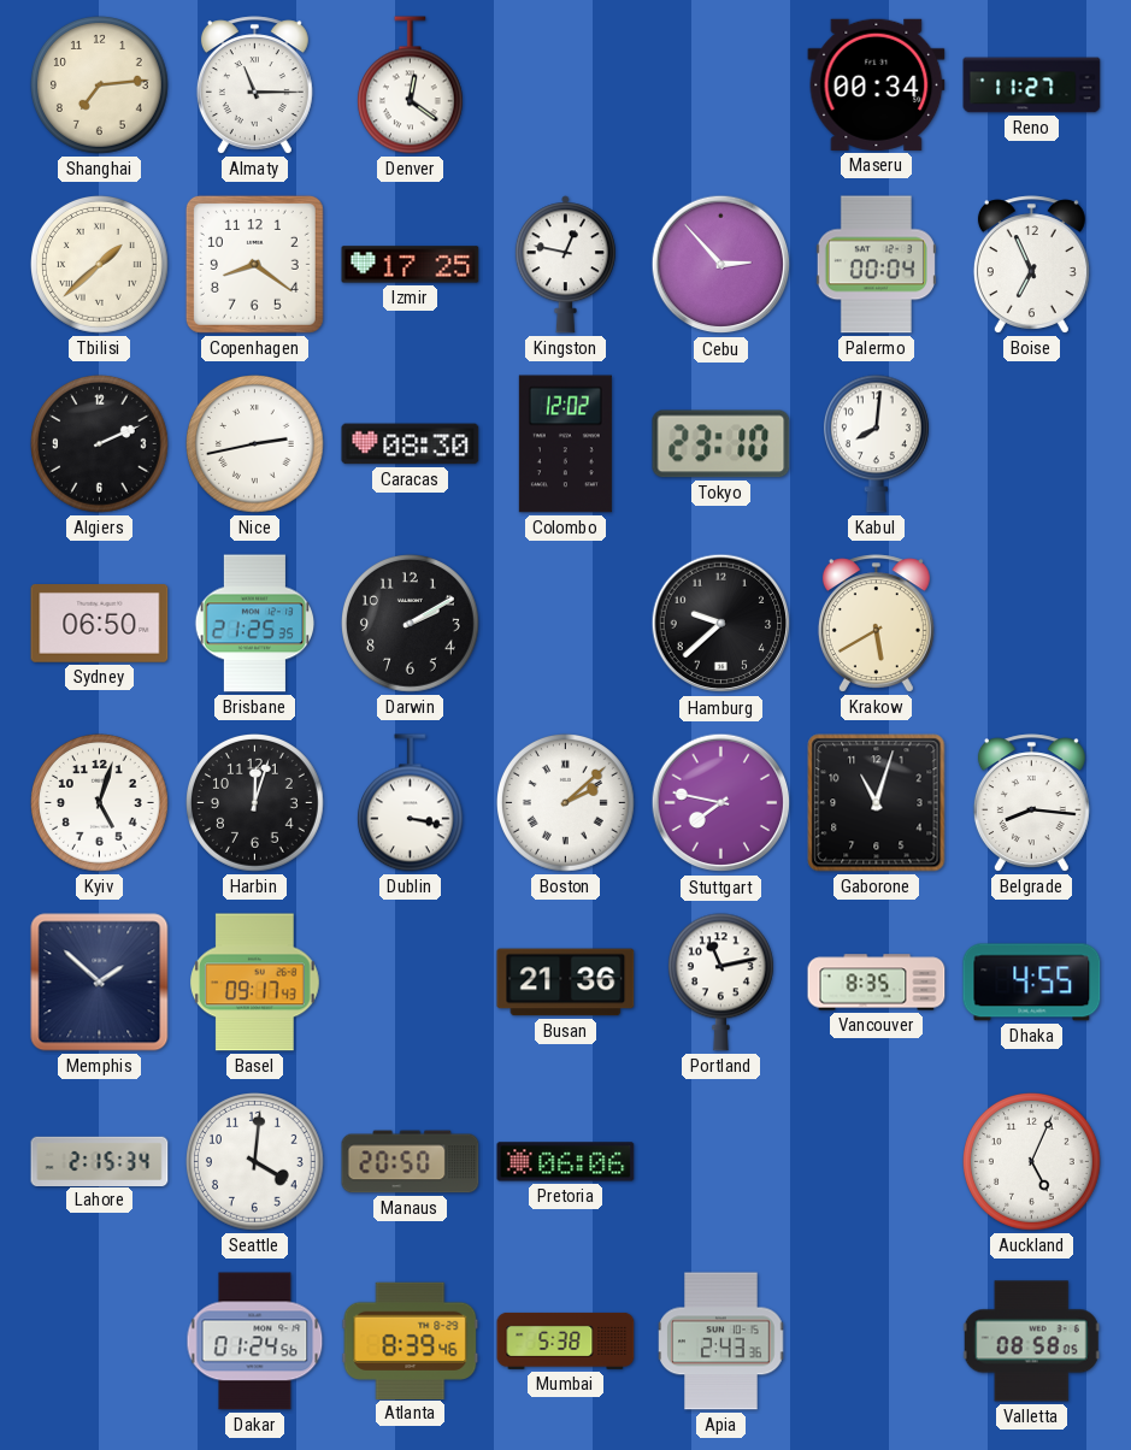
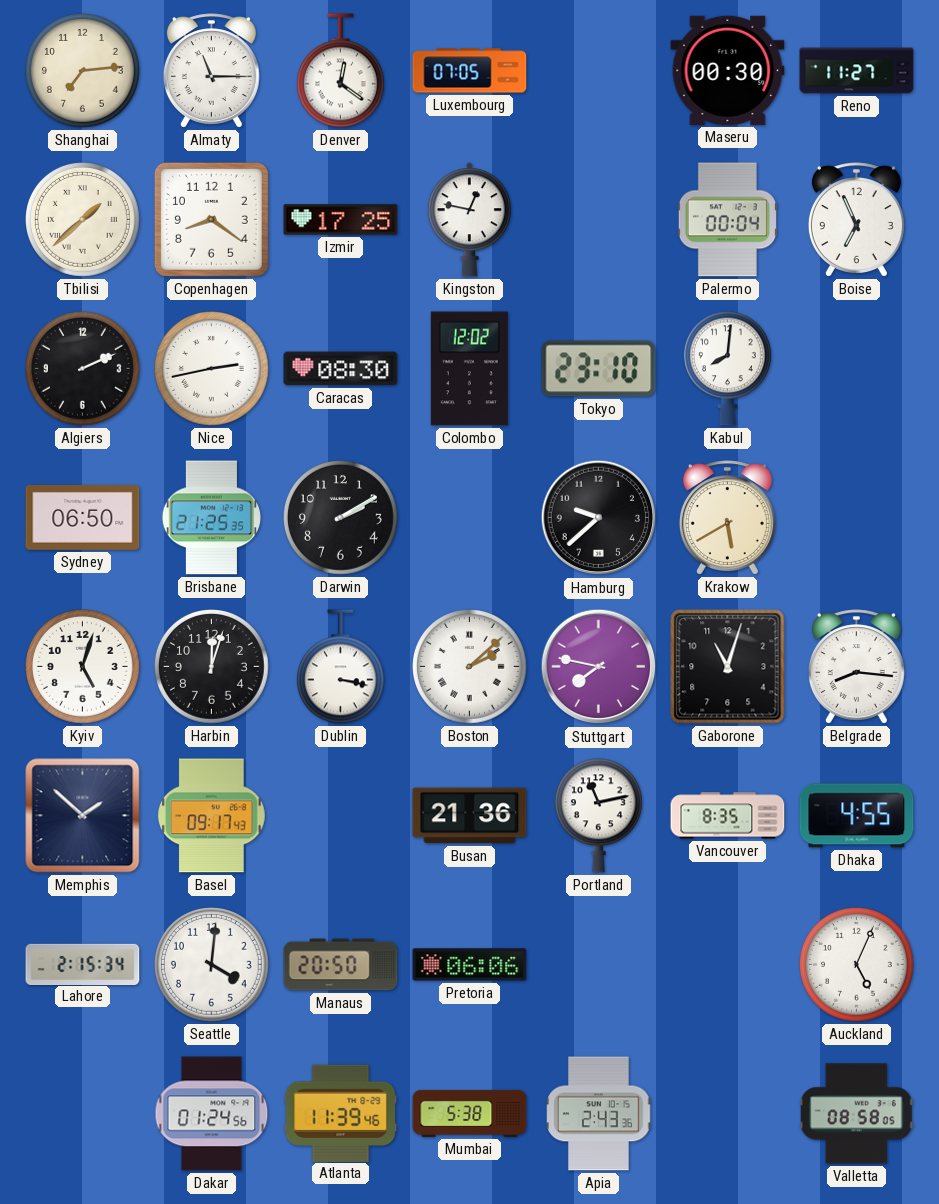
Luxembourg: none -> 07:05
Maseru: 00:34 -> 00:30
Cebu: 2:53 -> none
Atlanta: 8:39 -> 11:39
